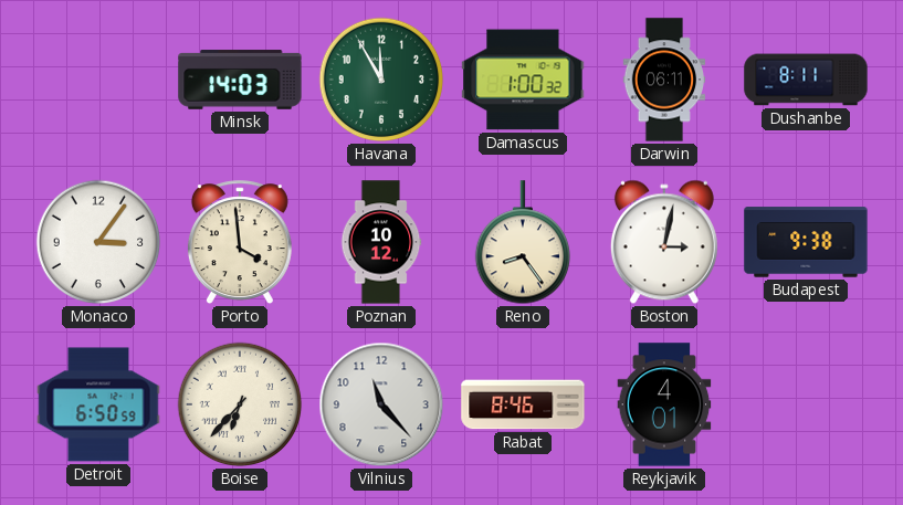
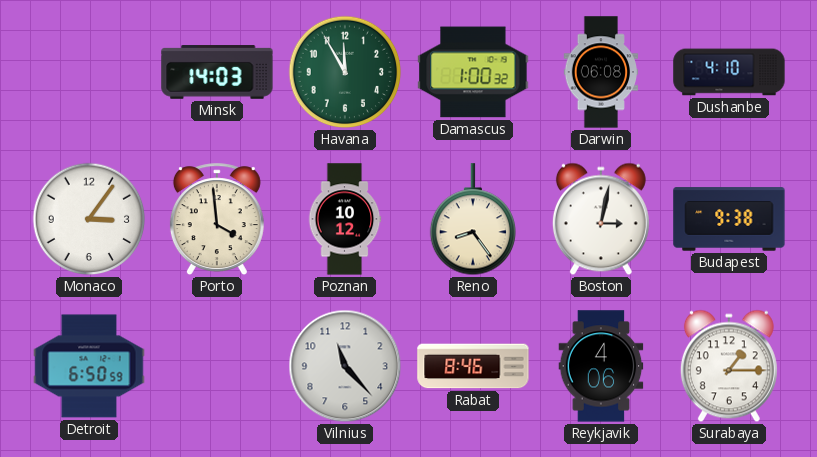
Darwin: 06:11 -> 06:08
Dushanbe: 8:11 -> 4:10
Boise: 6:37 -> none
Reykjavik: 4:01 -> 4:06
Surabaya: none -> 1:15
